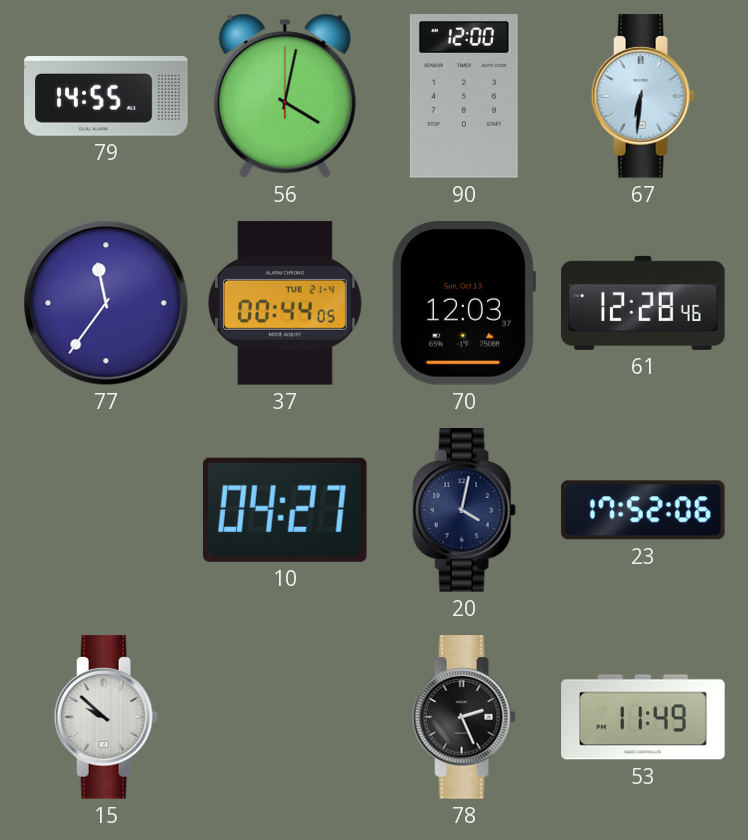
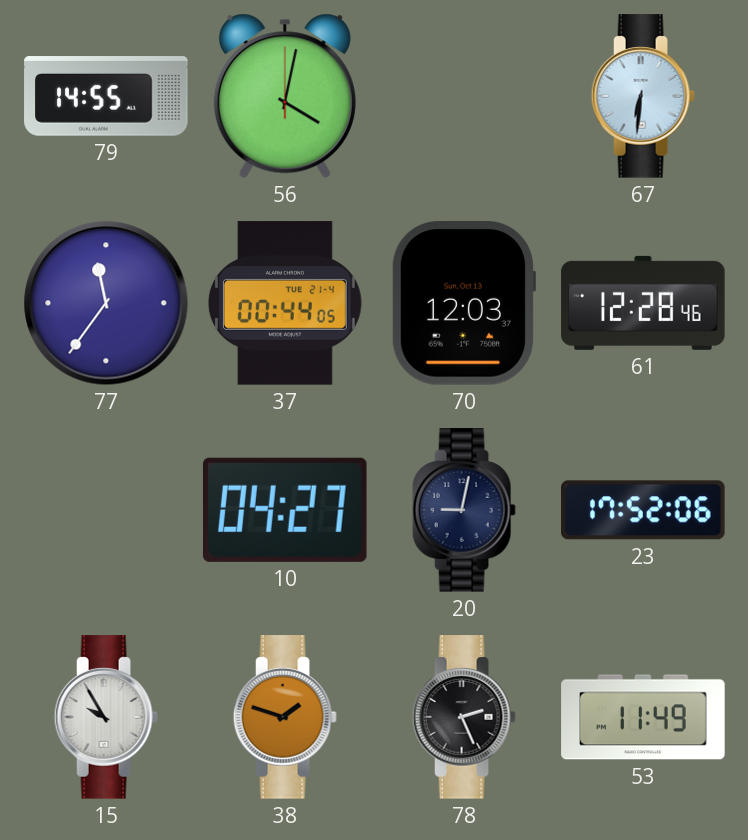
90: 12:00 -> none
20: 4:02 -> 9:02
15: 9:52 -> 9:55
38: none -> 1:48
